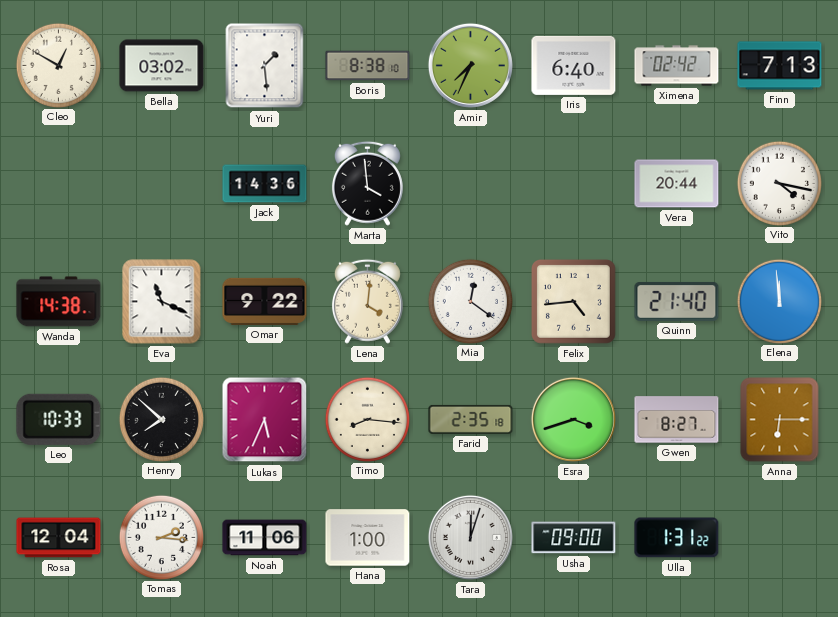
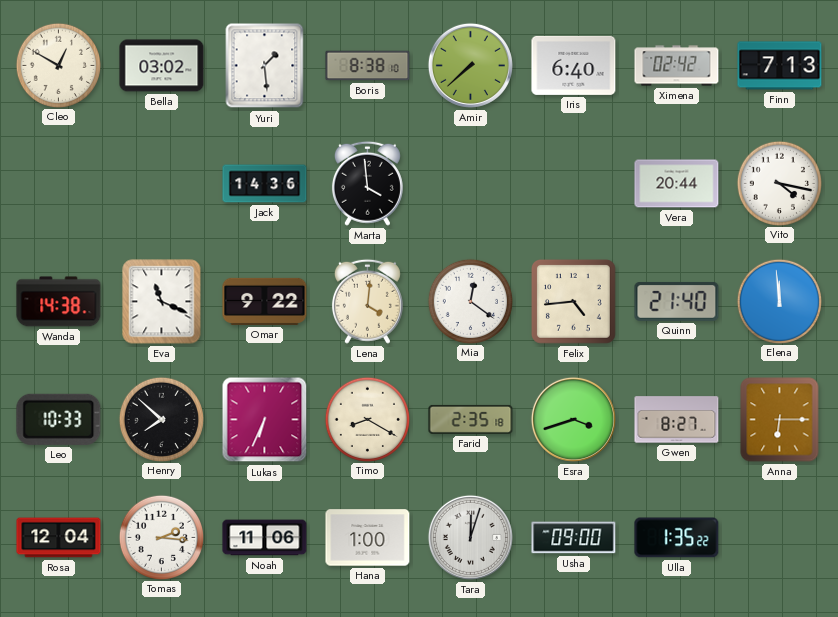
Amir: 7:34 -> 7:38
Lukas: 5:34 -> 6:34
Timo: 8:16 -> 8:20
Ulla: 1:31 -> 1:35
